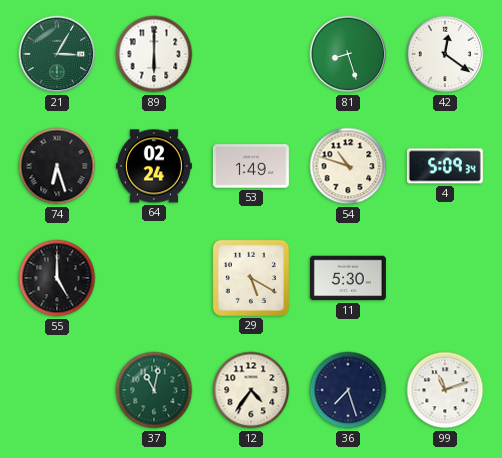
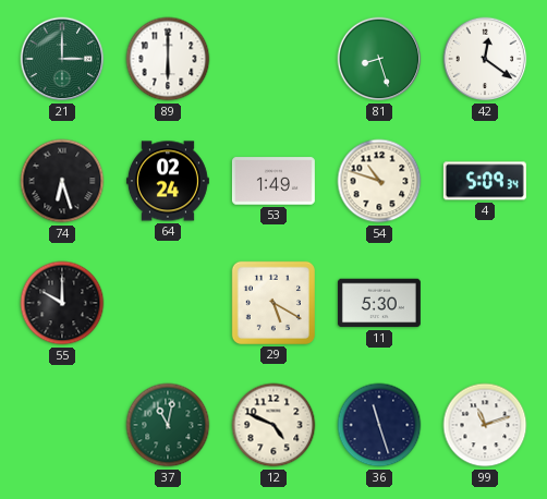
21: 3:05 -> 3:00
55: 5:00 -> 10:00
12: 4:36 -> 4:49
36: 7:27 -> 11:27
